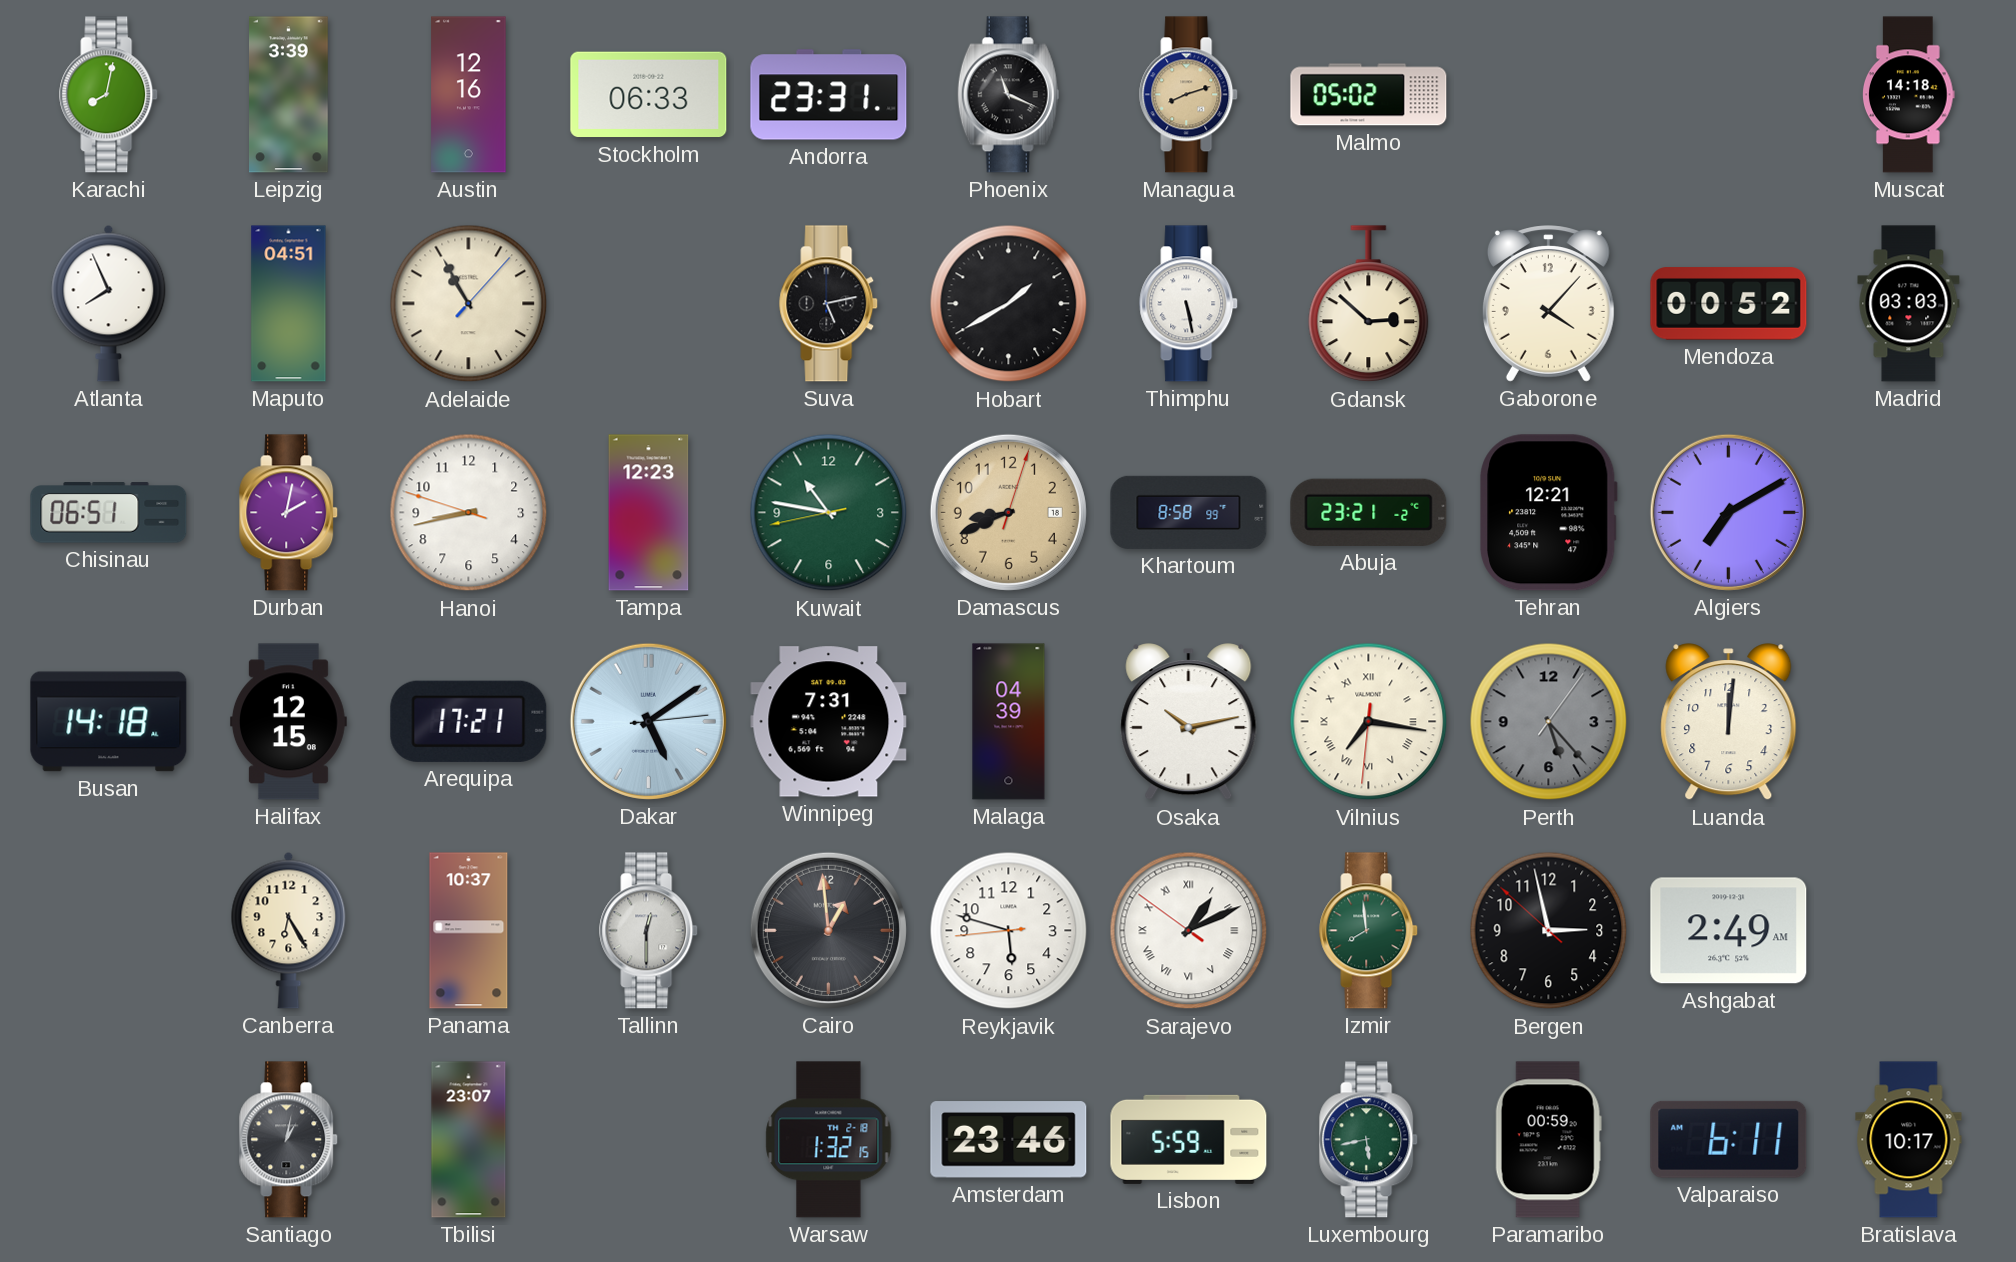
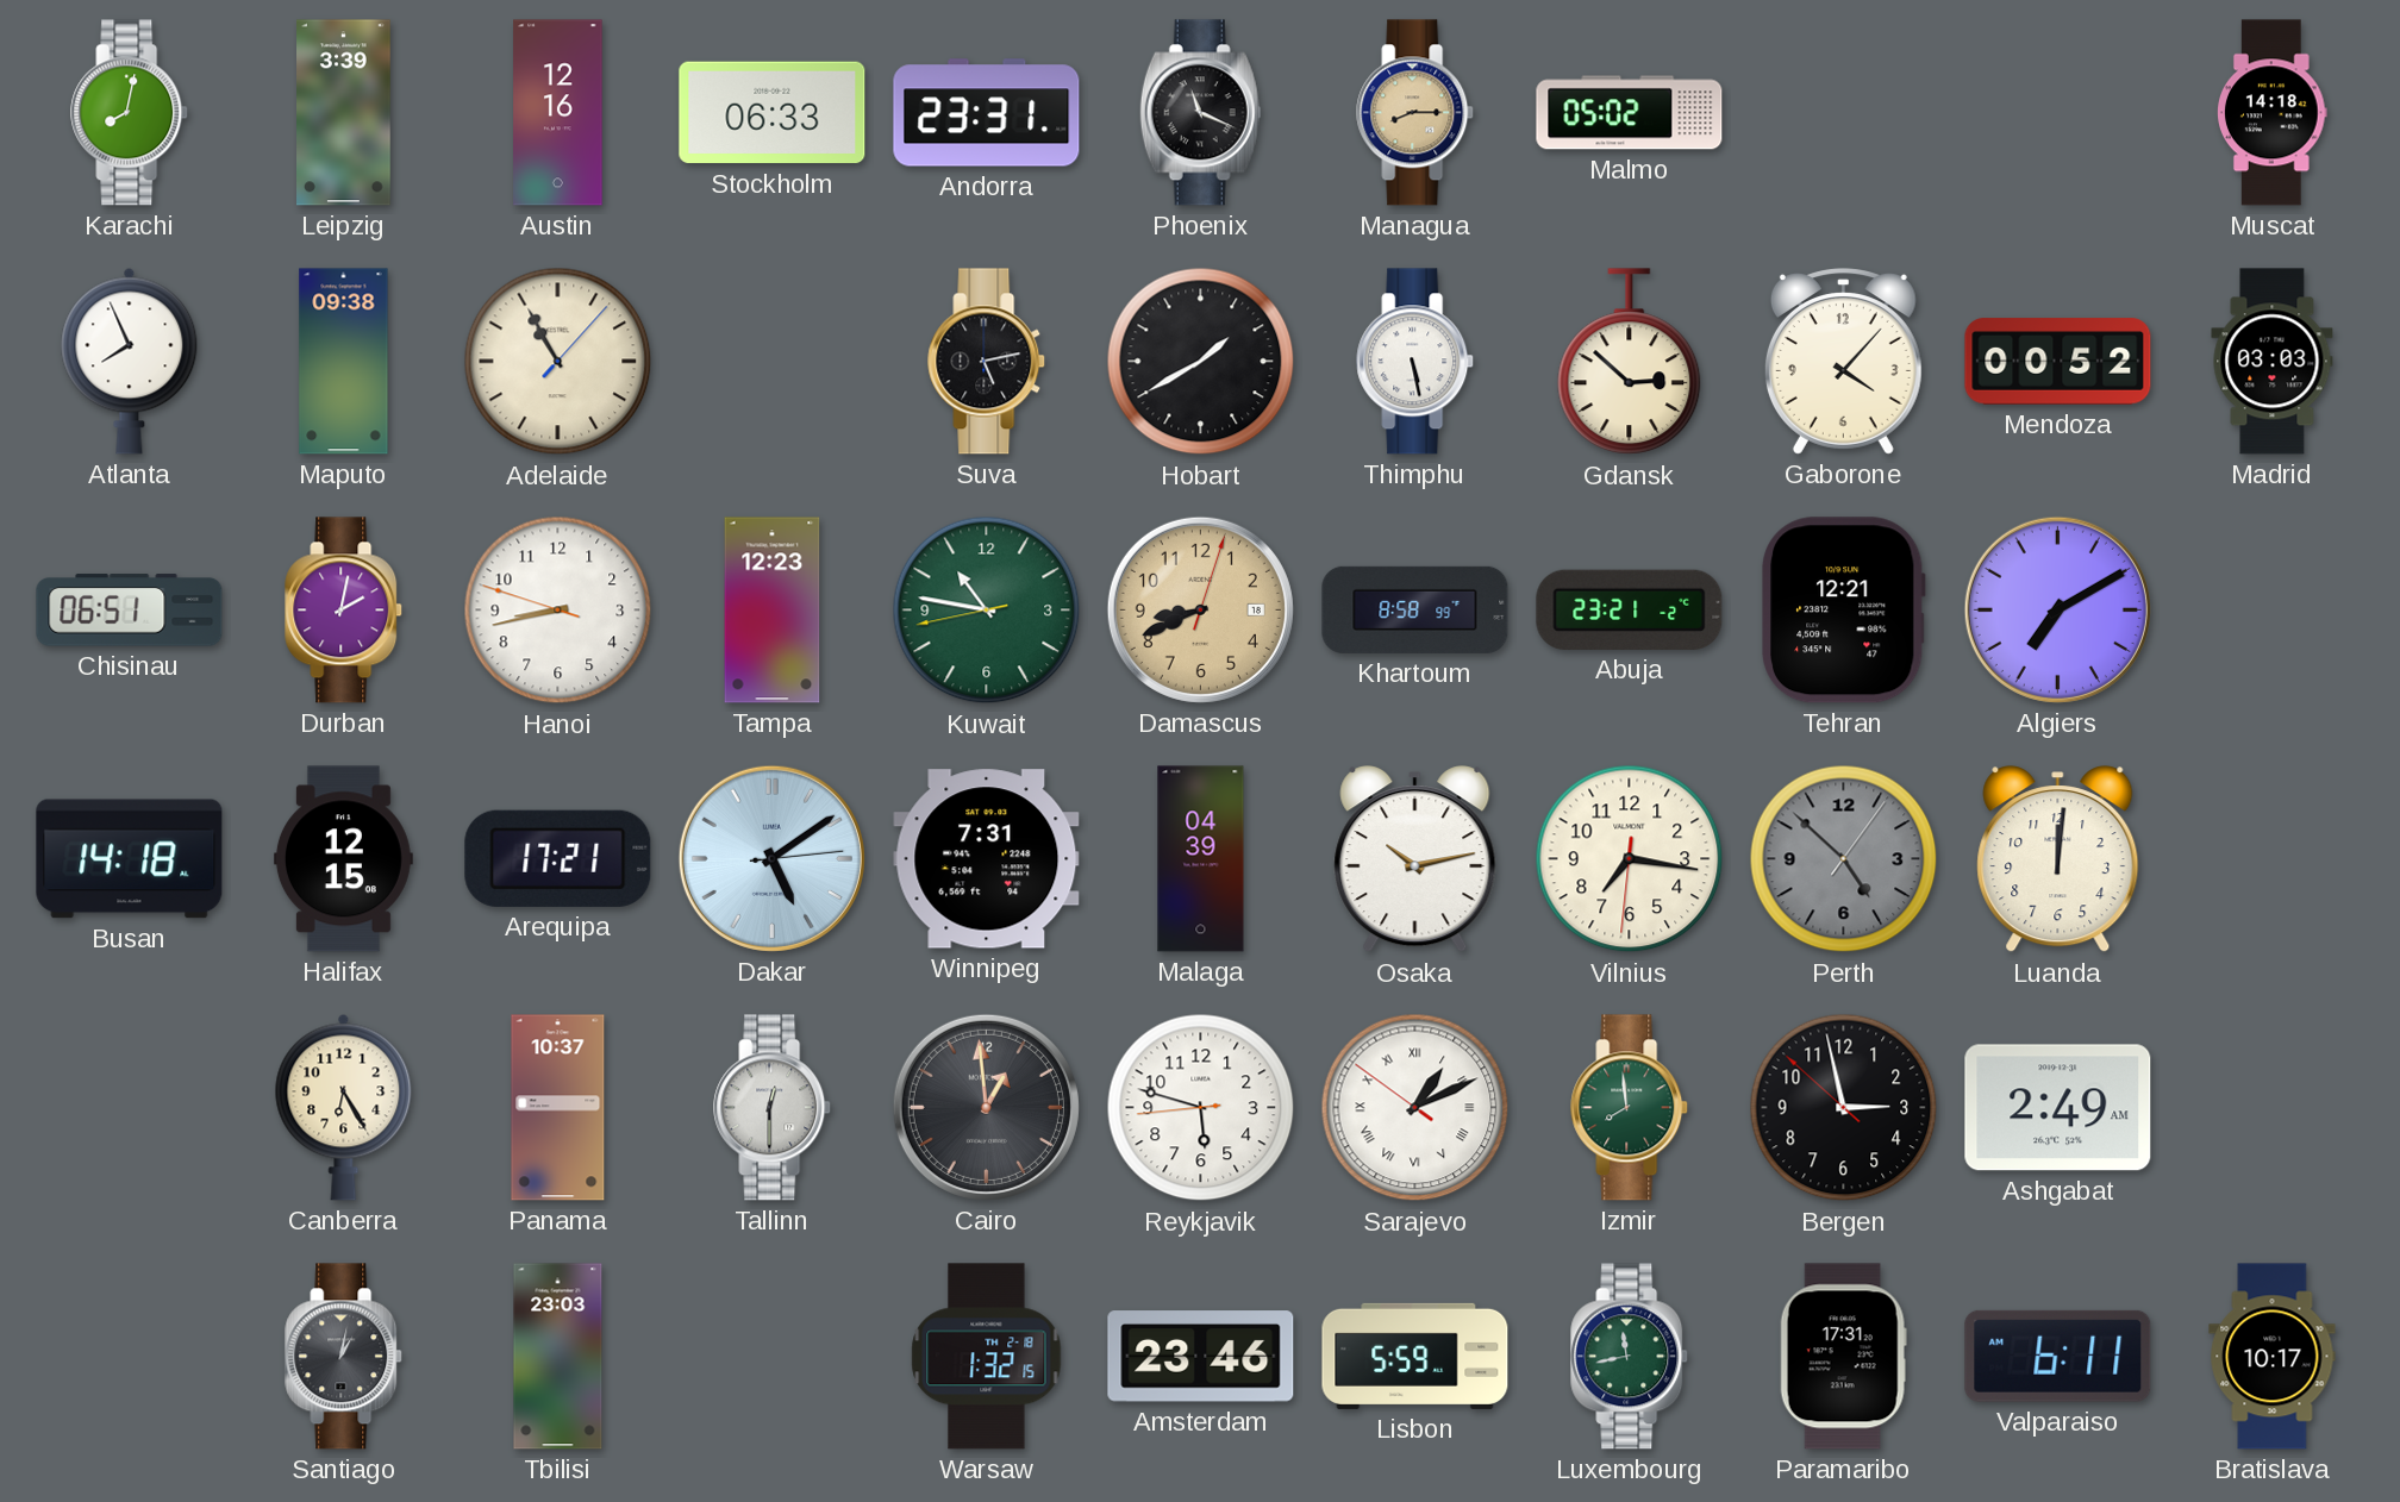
Managua: 8:12 -> 8:15
Maputo: 04:51 -> 09:38
Vilnius numerals: Roman -> Arabic
Perth: 5:23 -> 4:52
Tbilisi: 23:07 -> 23:03
Luxembourg: 5:43 -> 11:43
Paramaribo: 00:59 -> 17:31
